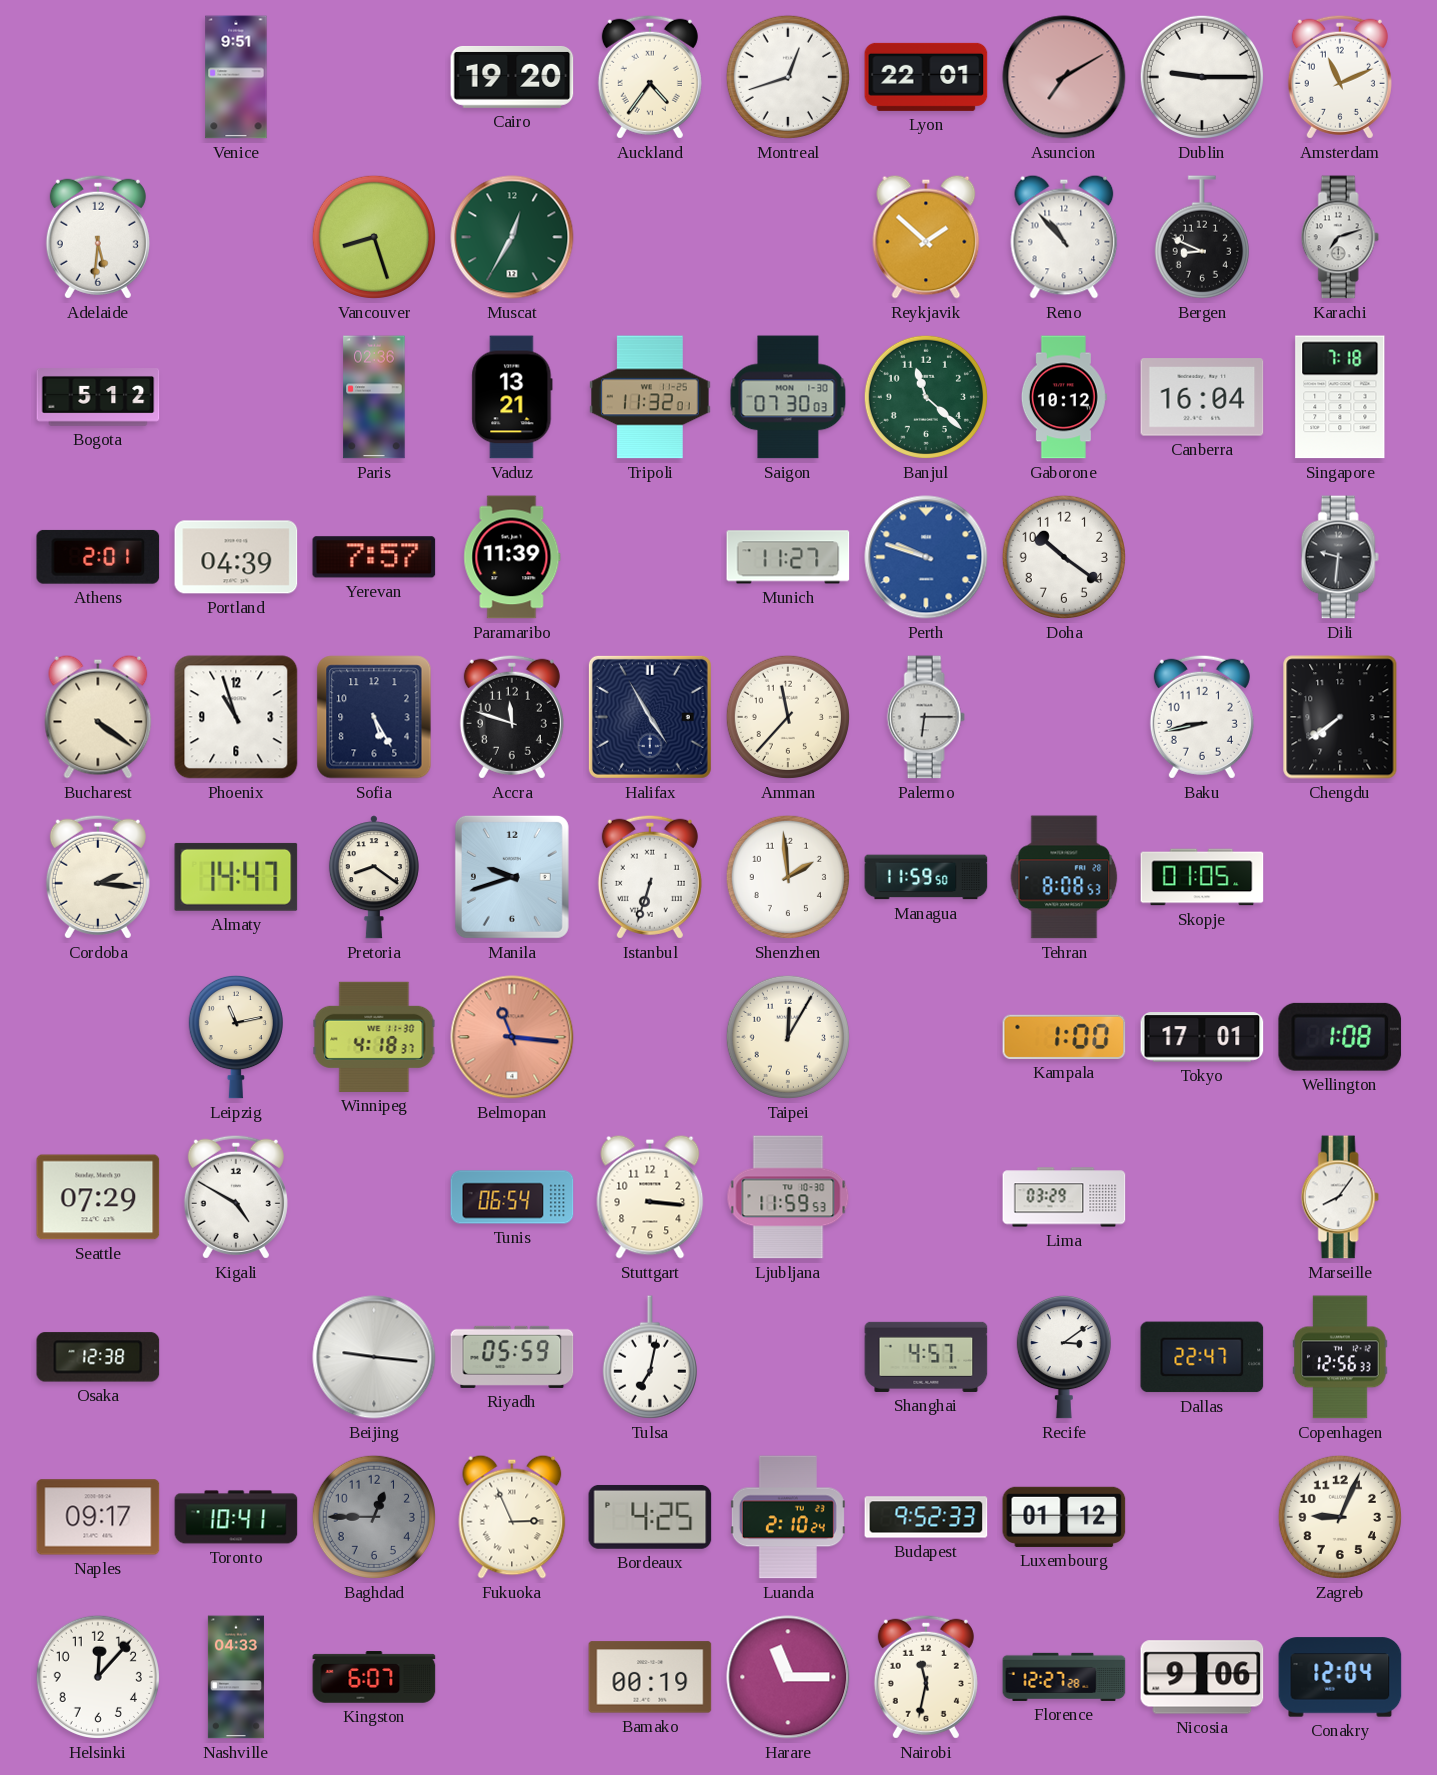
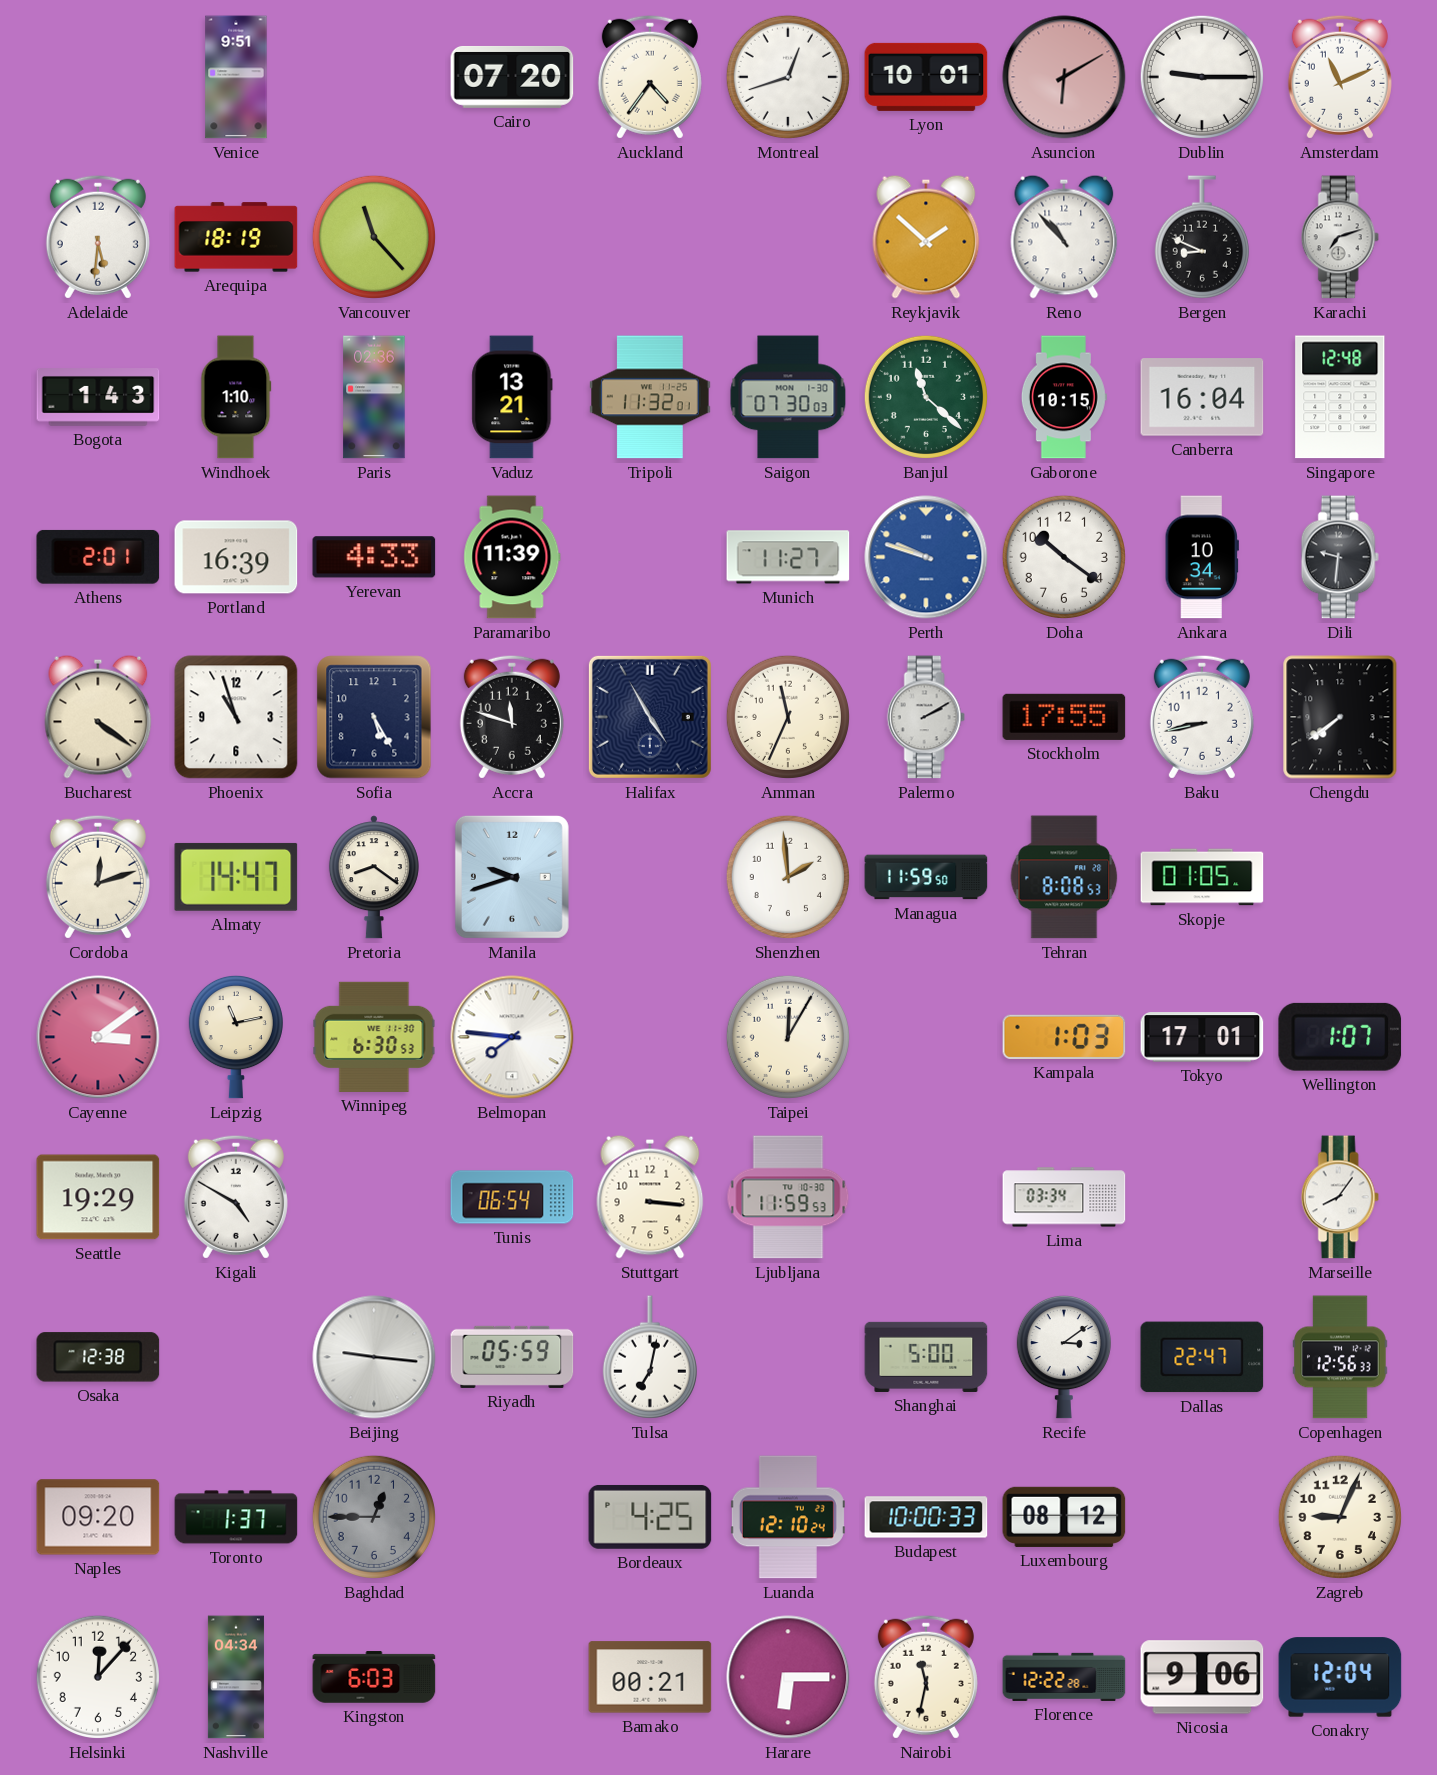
Cairo: 19:20 -> 07:20
Lyon: 22:01 -> 10:01
Asuncion: 7:10 -> 6:10
Arequipa: none -> 18:19
Vancouver: 8:27 -> 11:23
Muscat: 12:35 -> none
Bogota: 5:12 -> 1:43
Windhoek: none -> 1:10
Gaborone: 10:12 -> 10:15
Singapore: 7:18 -> 12:48
Portland: 04:39 -> 16:39
Yerevan: 7:57 -> 4:33
Ankara: none -> 10:34
Amman: 11:37 -> 11:34
Palermo: 6:15 -> 2:10
Stockholm: none -> 17:55
Cordoba: 2:16 -> 12:12
Istanbul: 6:33 -> none
Cayenne: none -> 3:09
Winnipeg: 4:18 -> 6:30
Belmopan: 11:16 -> 7:46
Belmopan dial: salmon -> white
Kampala: 1:00 -> 1:03
Wellington: 1:08 -> 1:07
Seattle: 07:29 -> 19:29
Lima: 03:29 -> 03:34
Shanghai: 4:57 -> 5:00
Naples: 09:17 -> 09:20
Toronto: 10:41 -> 1:37
Fukuoka: 2:56 -> none
Luanda: 2:10 -> 12:10
Budapest: 9:52 -> 10:00
Luxembourg: 01:12 -> 08:12
Nashville: 04:33 -> 04:34
Kingston: 6:07 -> 6:03
Bamako: 00:19 -> 00:21
Harare: 11:15 -> 6:15
Florence: 12:27 -> 12:22
